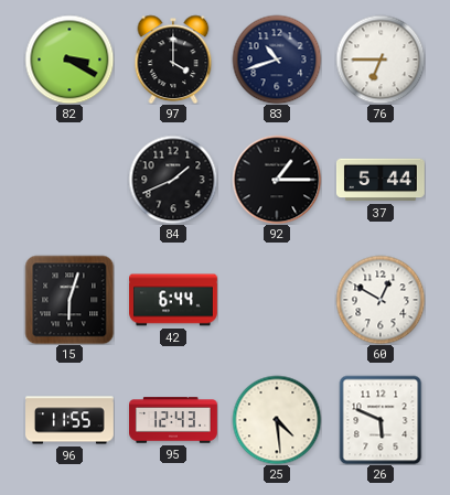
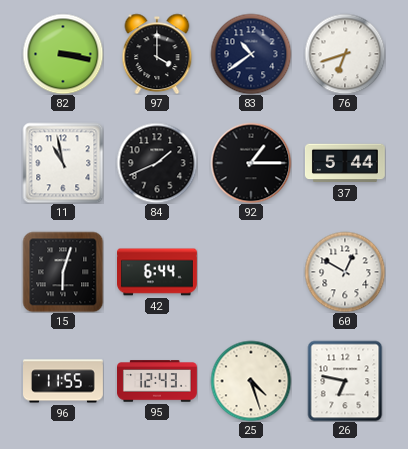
82: 3:20 -> 3:17
83: 10:42 -> 10:39
76: 6:45 -> 6:42
11: none -> 10:58
25: 4:29 -> 4:27
26: 5:49 -> 6:47
